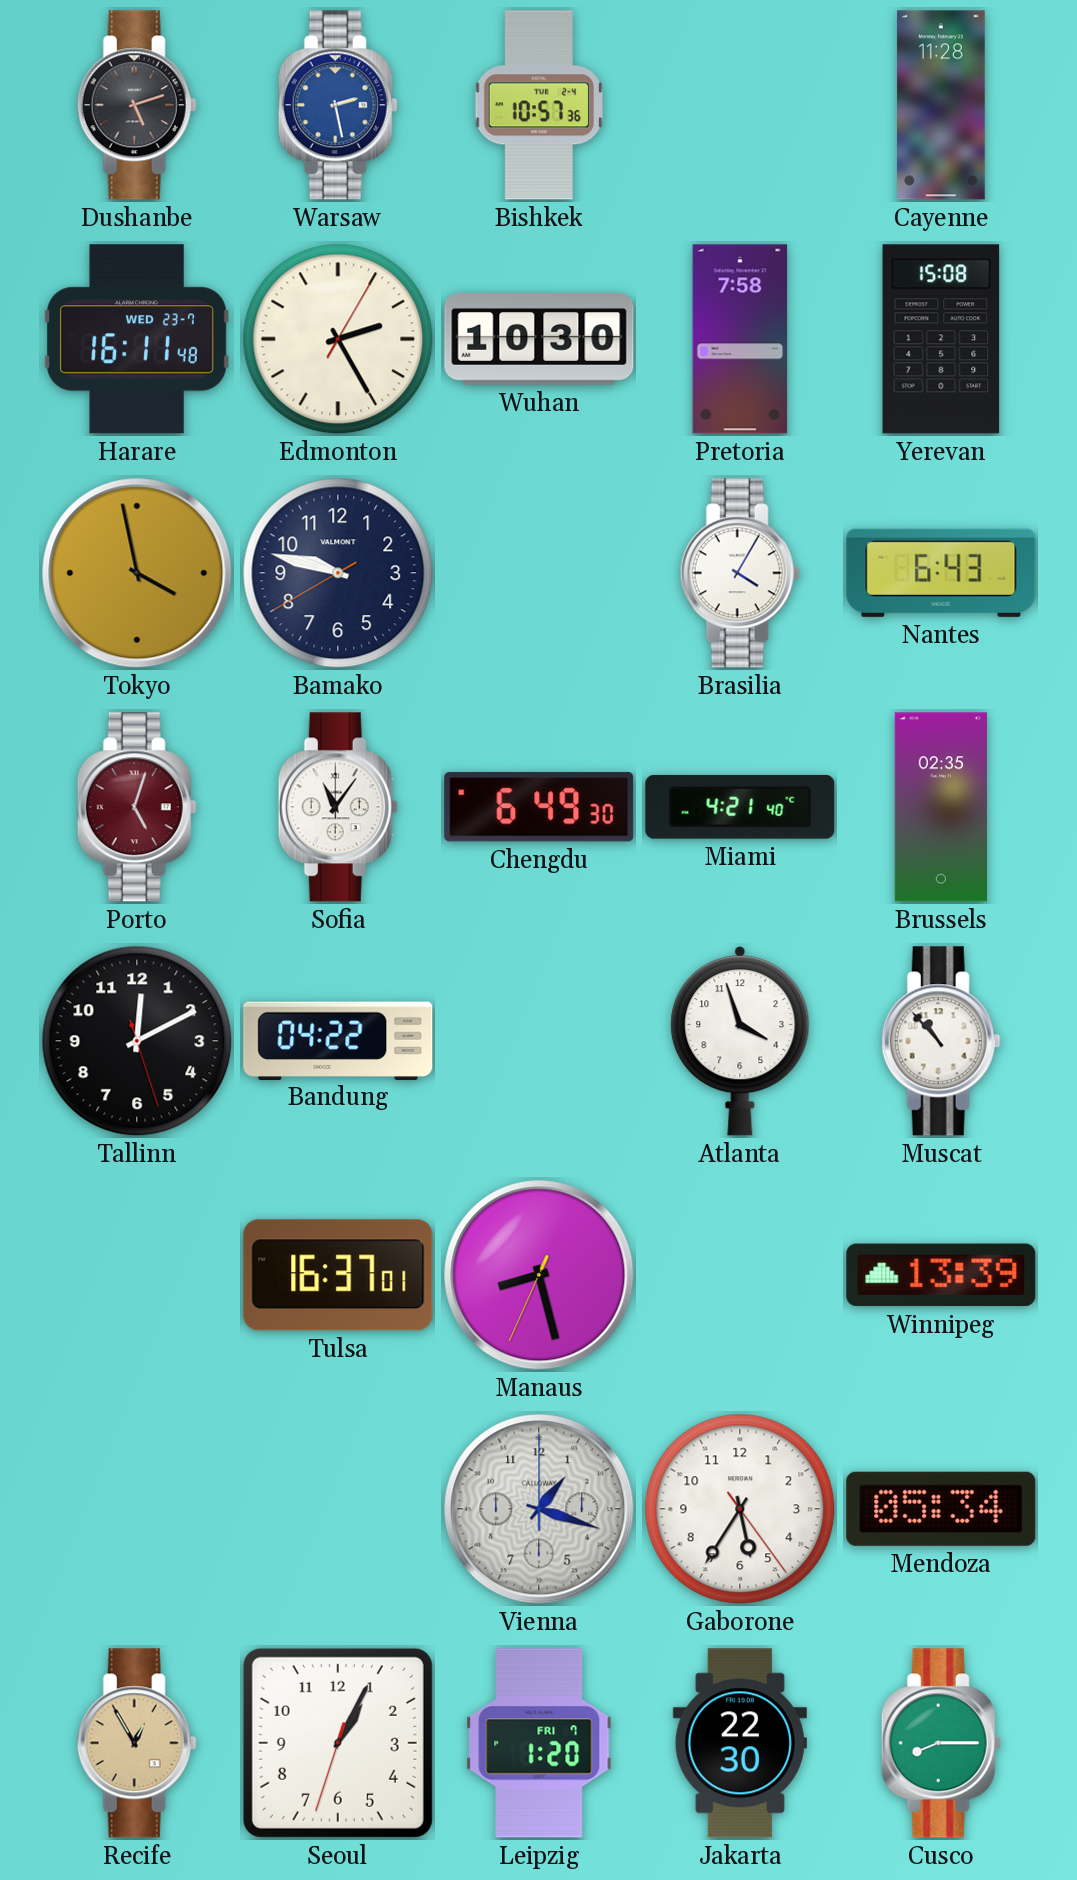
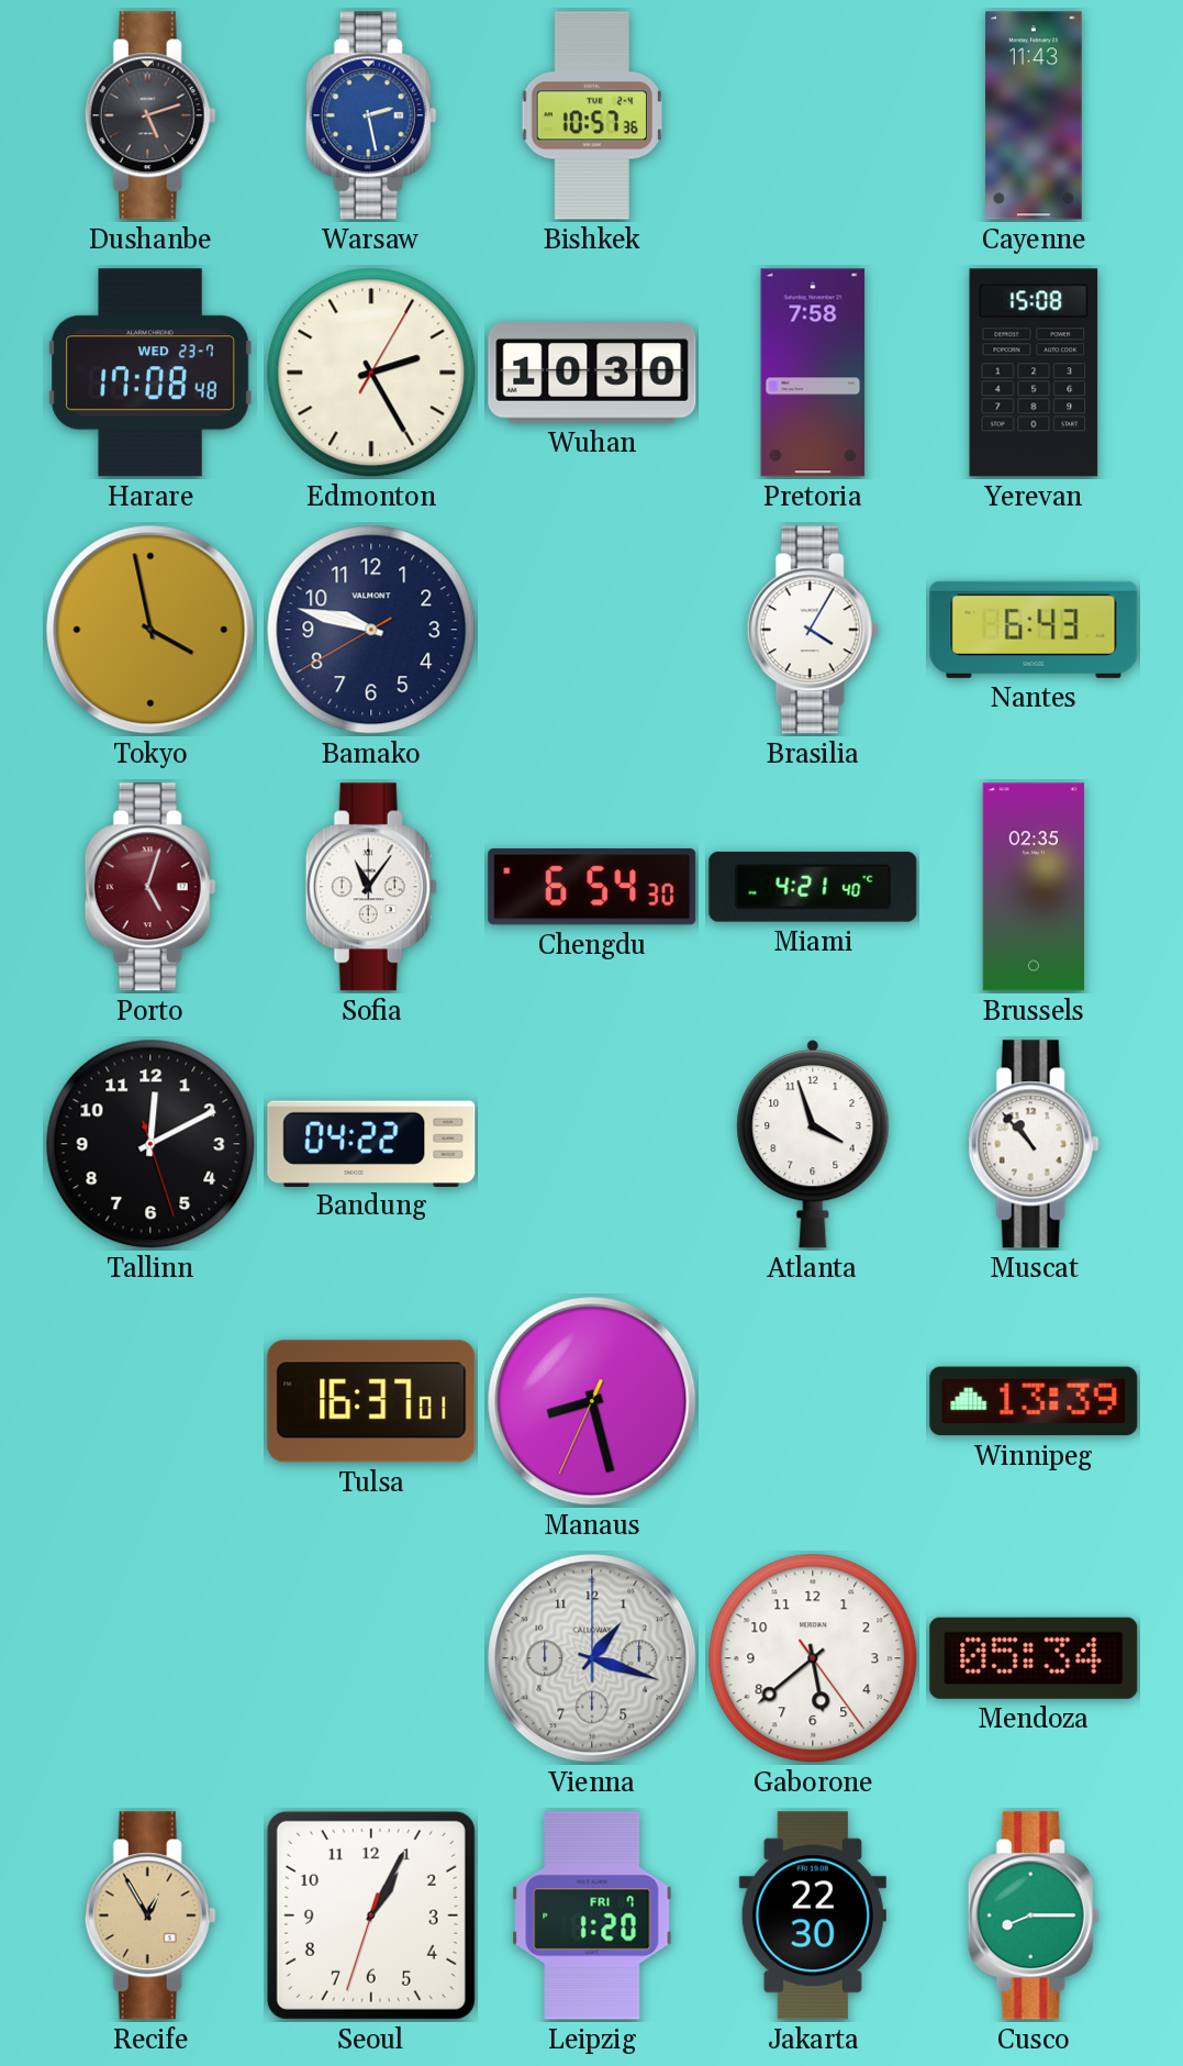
Cayenne: 11:28 -> 11:43
Harare: 16:11 -> 17:08
Chengdu: 6:49 -> 6:54
Gaborone: 5:35 -> 5:38
